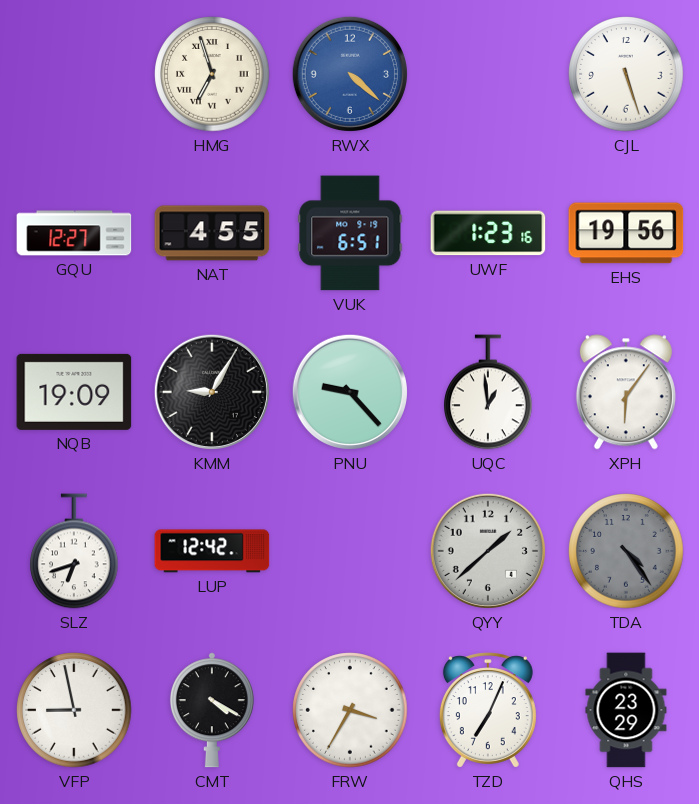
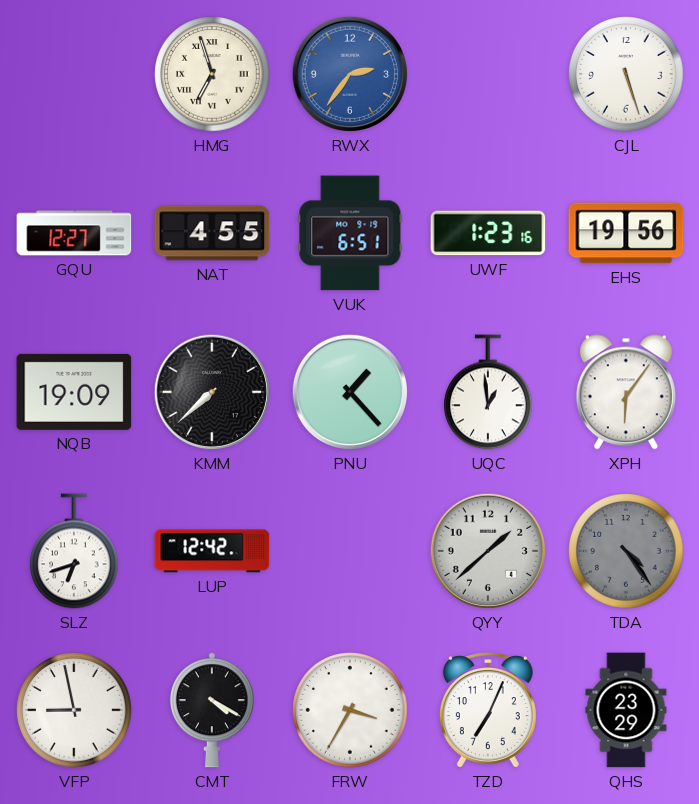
RWX: 4:22 -> 2:36
KMM: 9:05 -> 7:38
PNU: 9:23 -> 1:23
